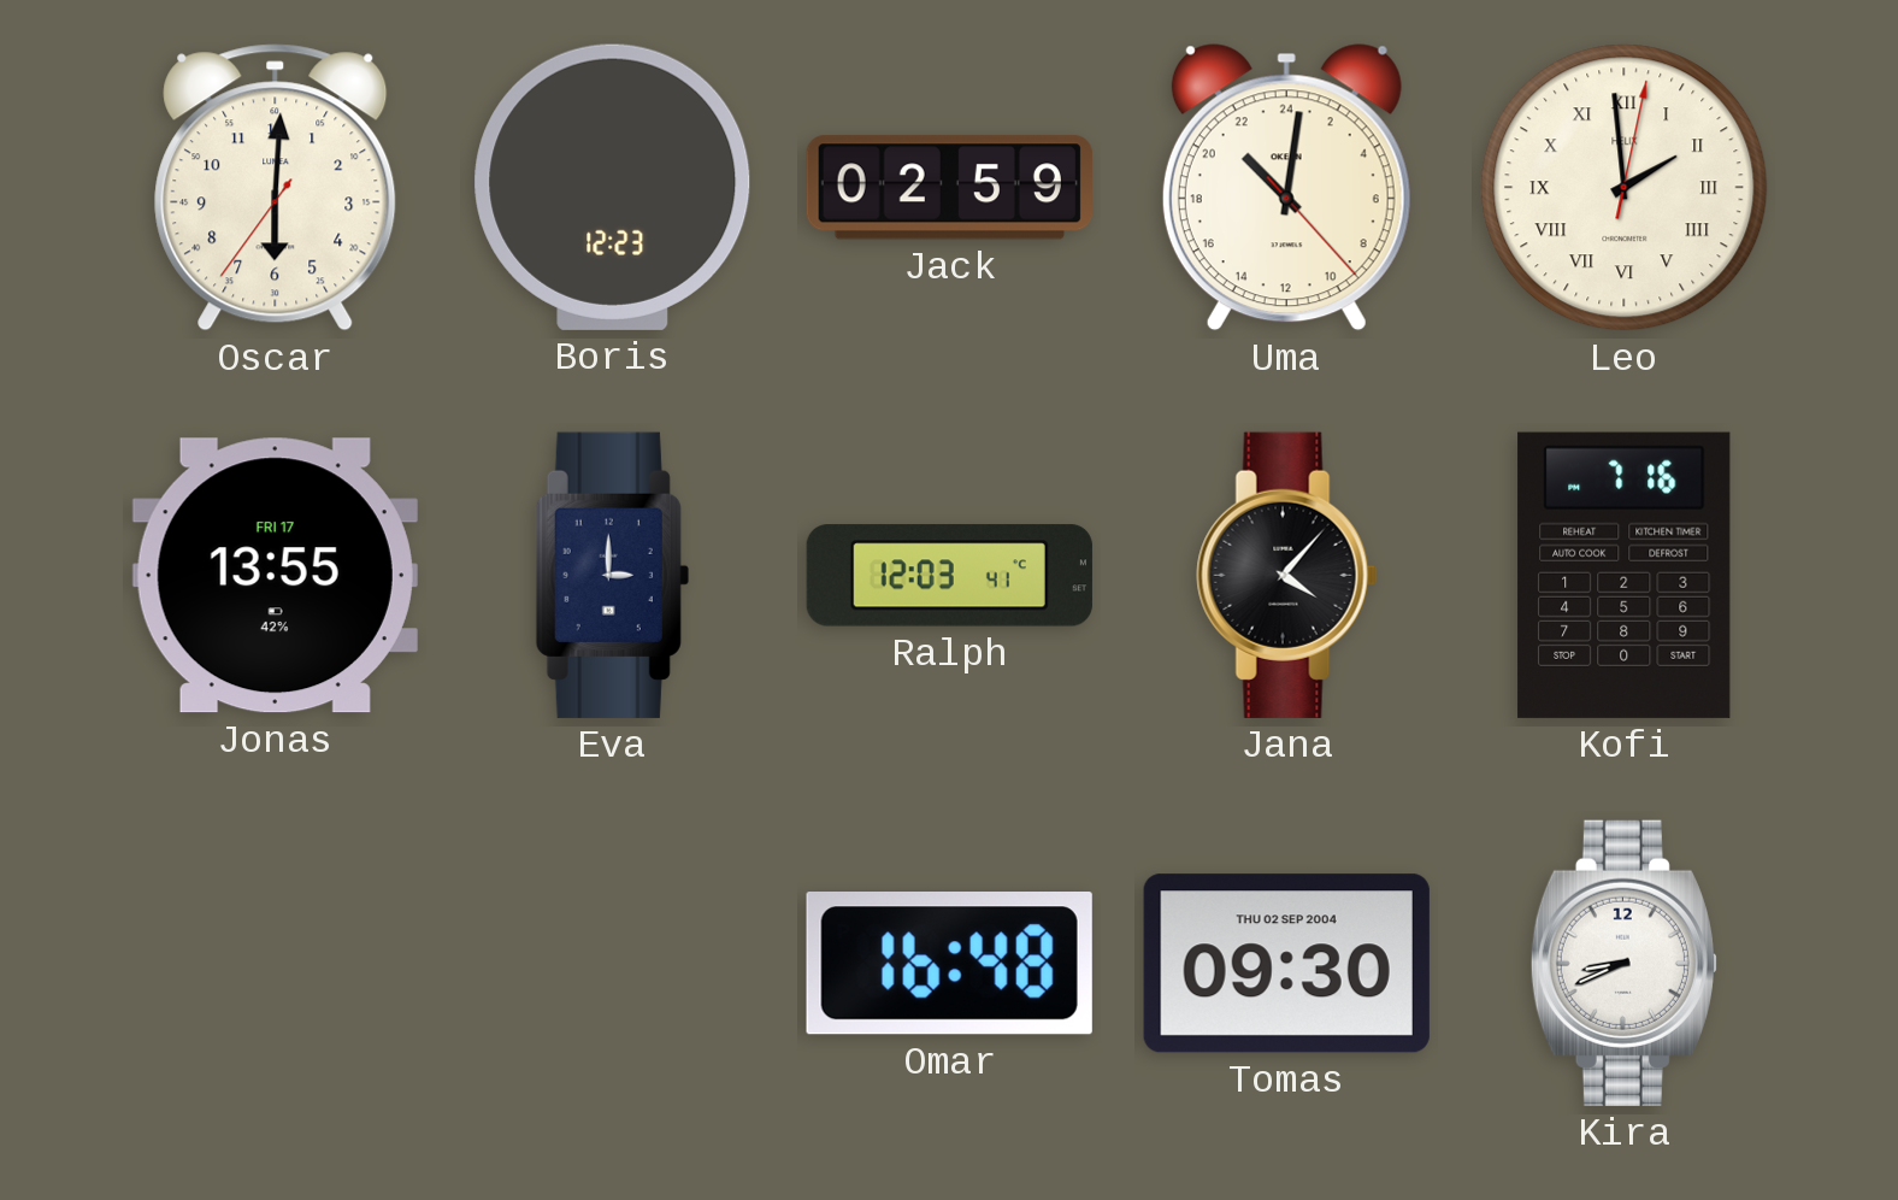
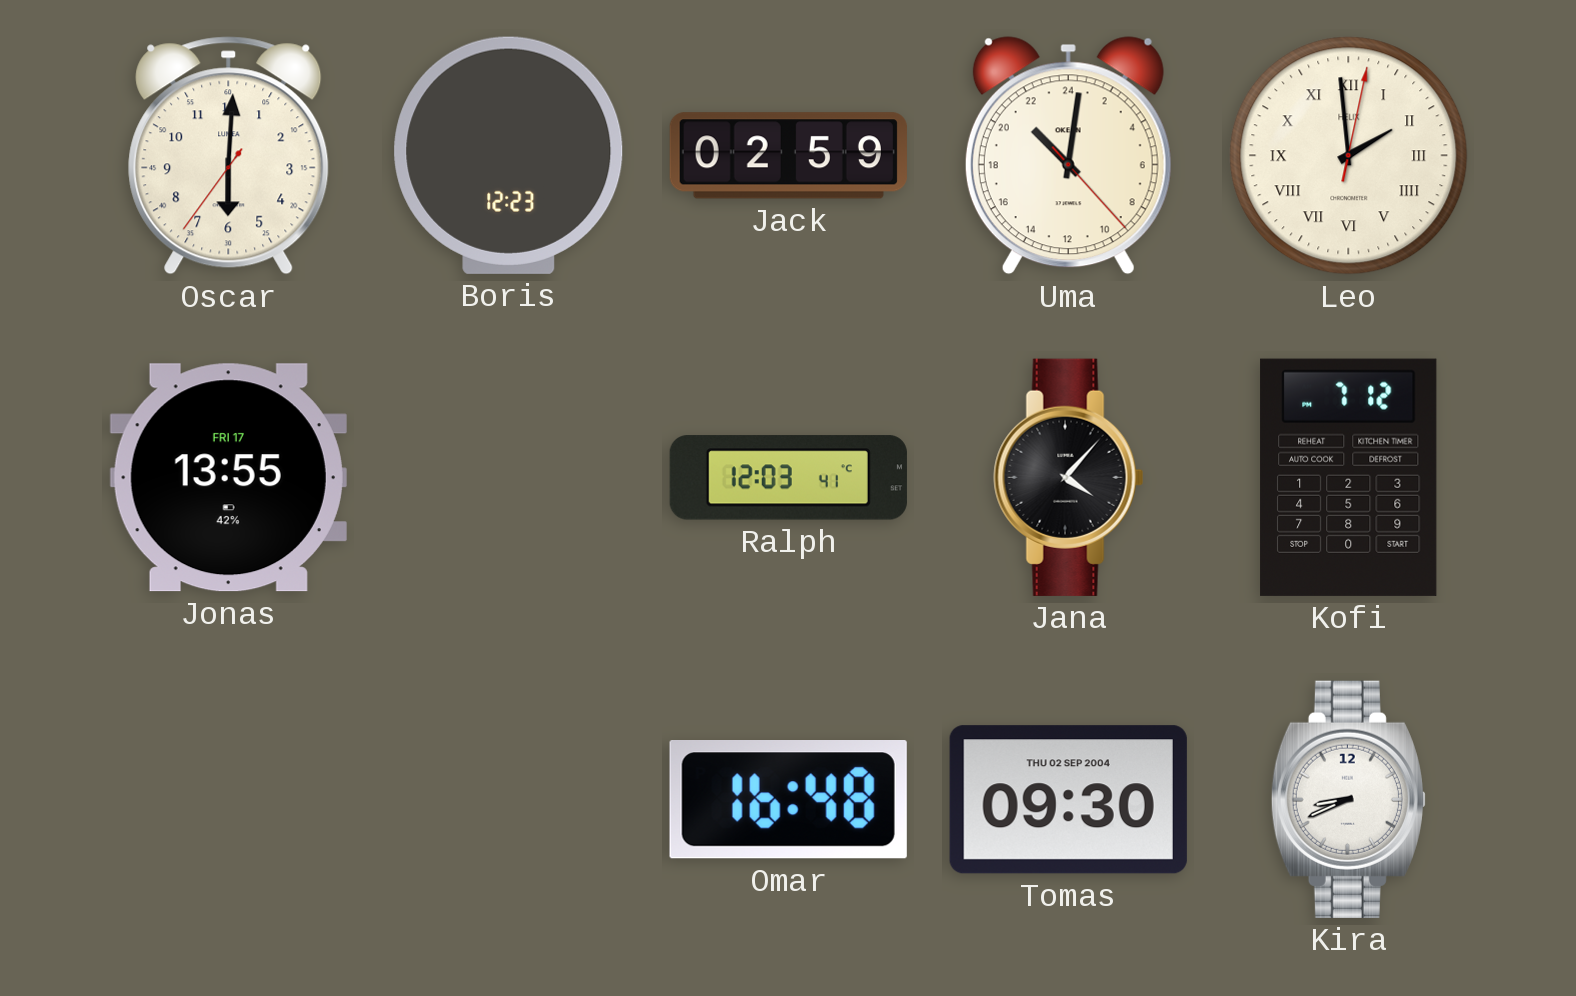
Eva: 3:00 -> none
Kofi: 7:16 -> 7:12
